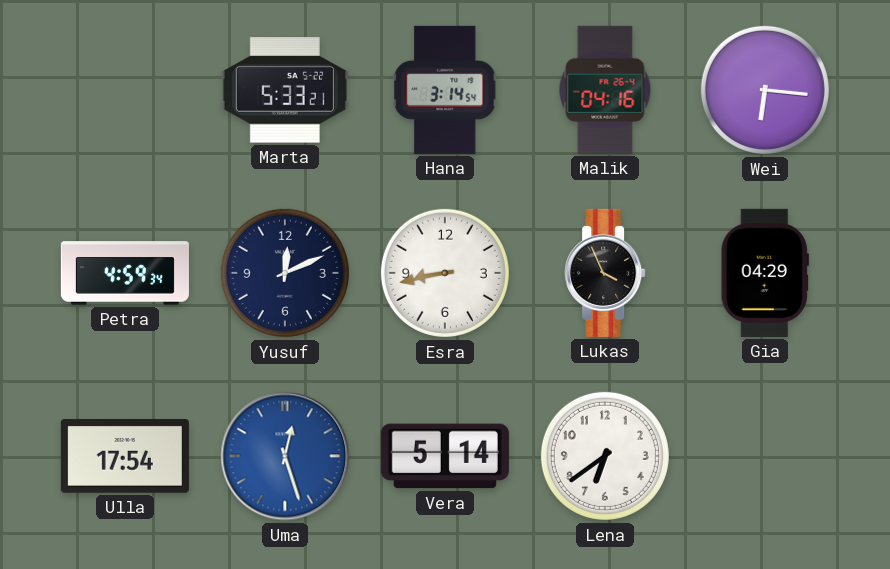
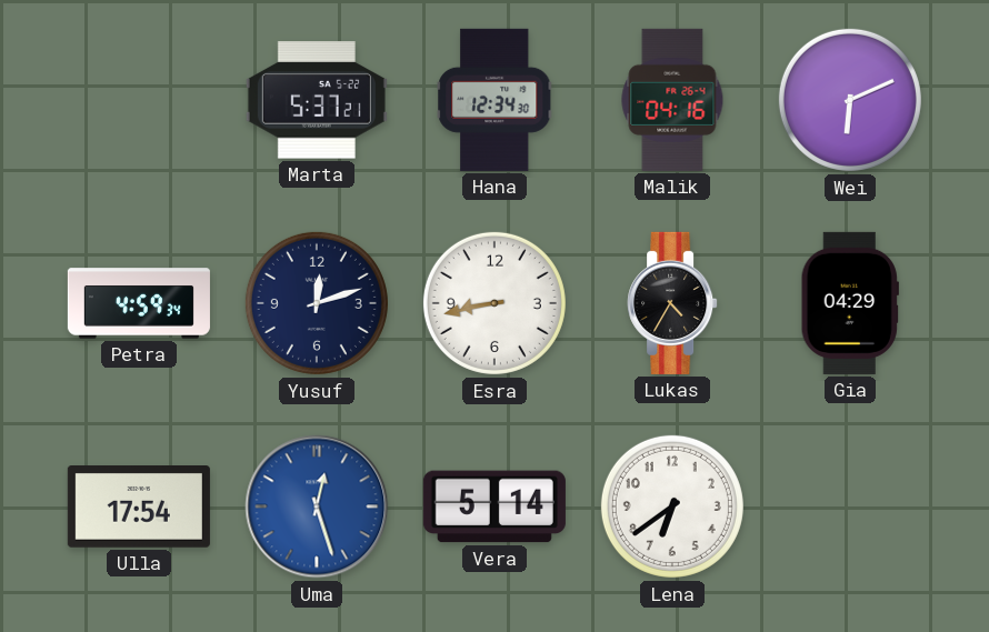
Marta: 5:33 -> 5:37
Hana: 3:14 -> 12:34
Wei: 6:16 -> 6:11
Yusuf: 12:11 -> 12:12
Lukas: 3:56 -> 4:35
